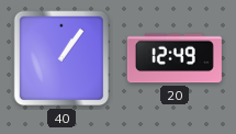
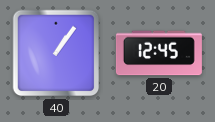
20: 12:49 -> 12:45
